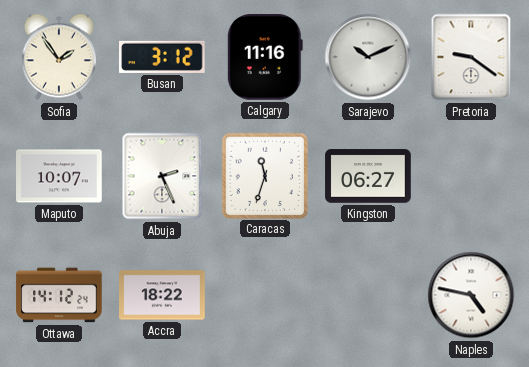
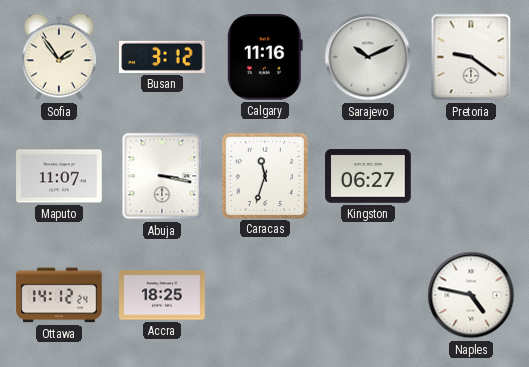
Maputo: 10:07 -> 11:07
Abuja: 2:26 -> 3:17
Accra: 18:22 -> 18:25
